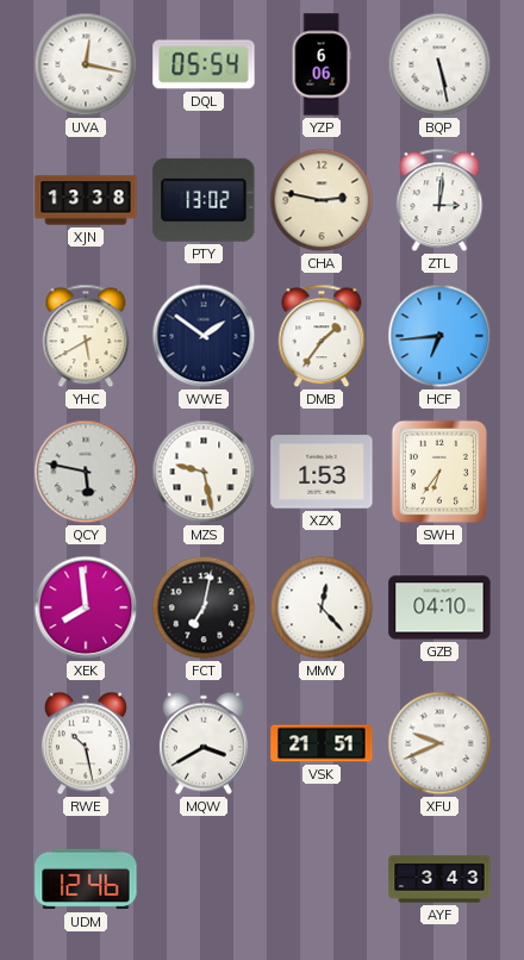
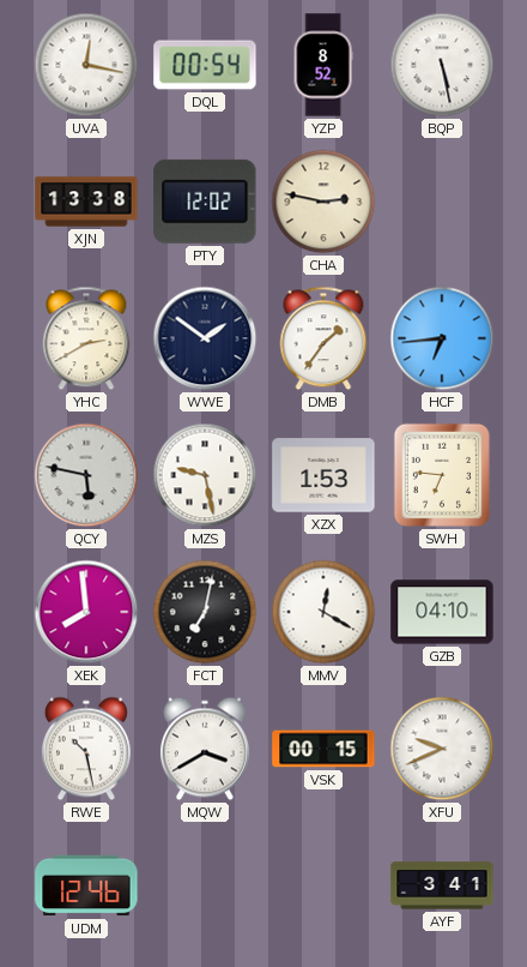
DQL: 05:54 -> 00:54
YZP: 6:06 -> 8:52
PTY: 13:02 -> 12:02
ZTL: 3:01 -> none
YHC: 5:40 -> 2:40
SWH: 6:36 -> 6:46
MMV: 12:23 -> 12:20
VSK: 21:51 -> 00:15
AYF: 3:43 -> 3:41
